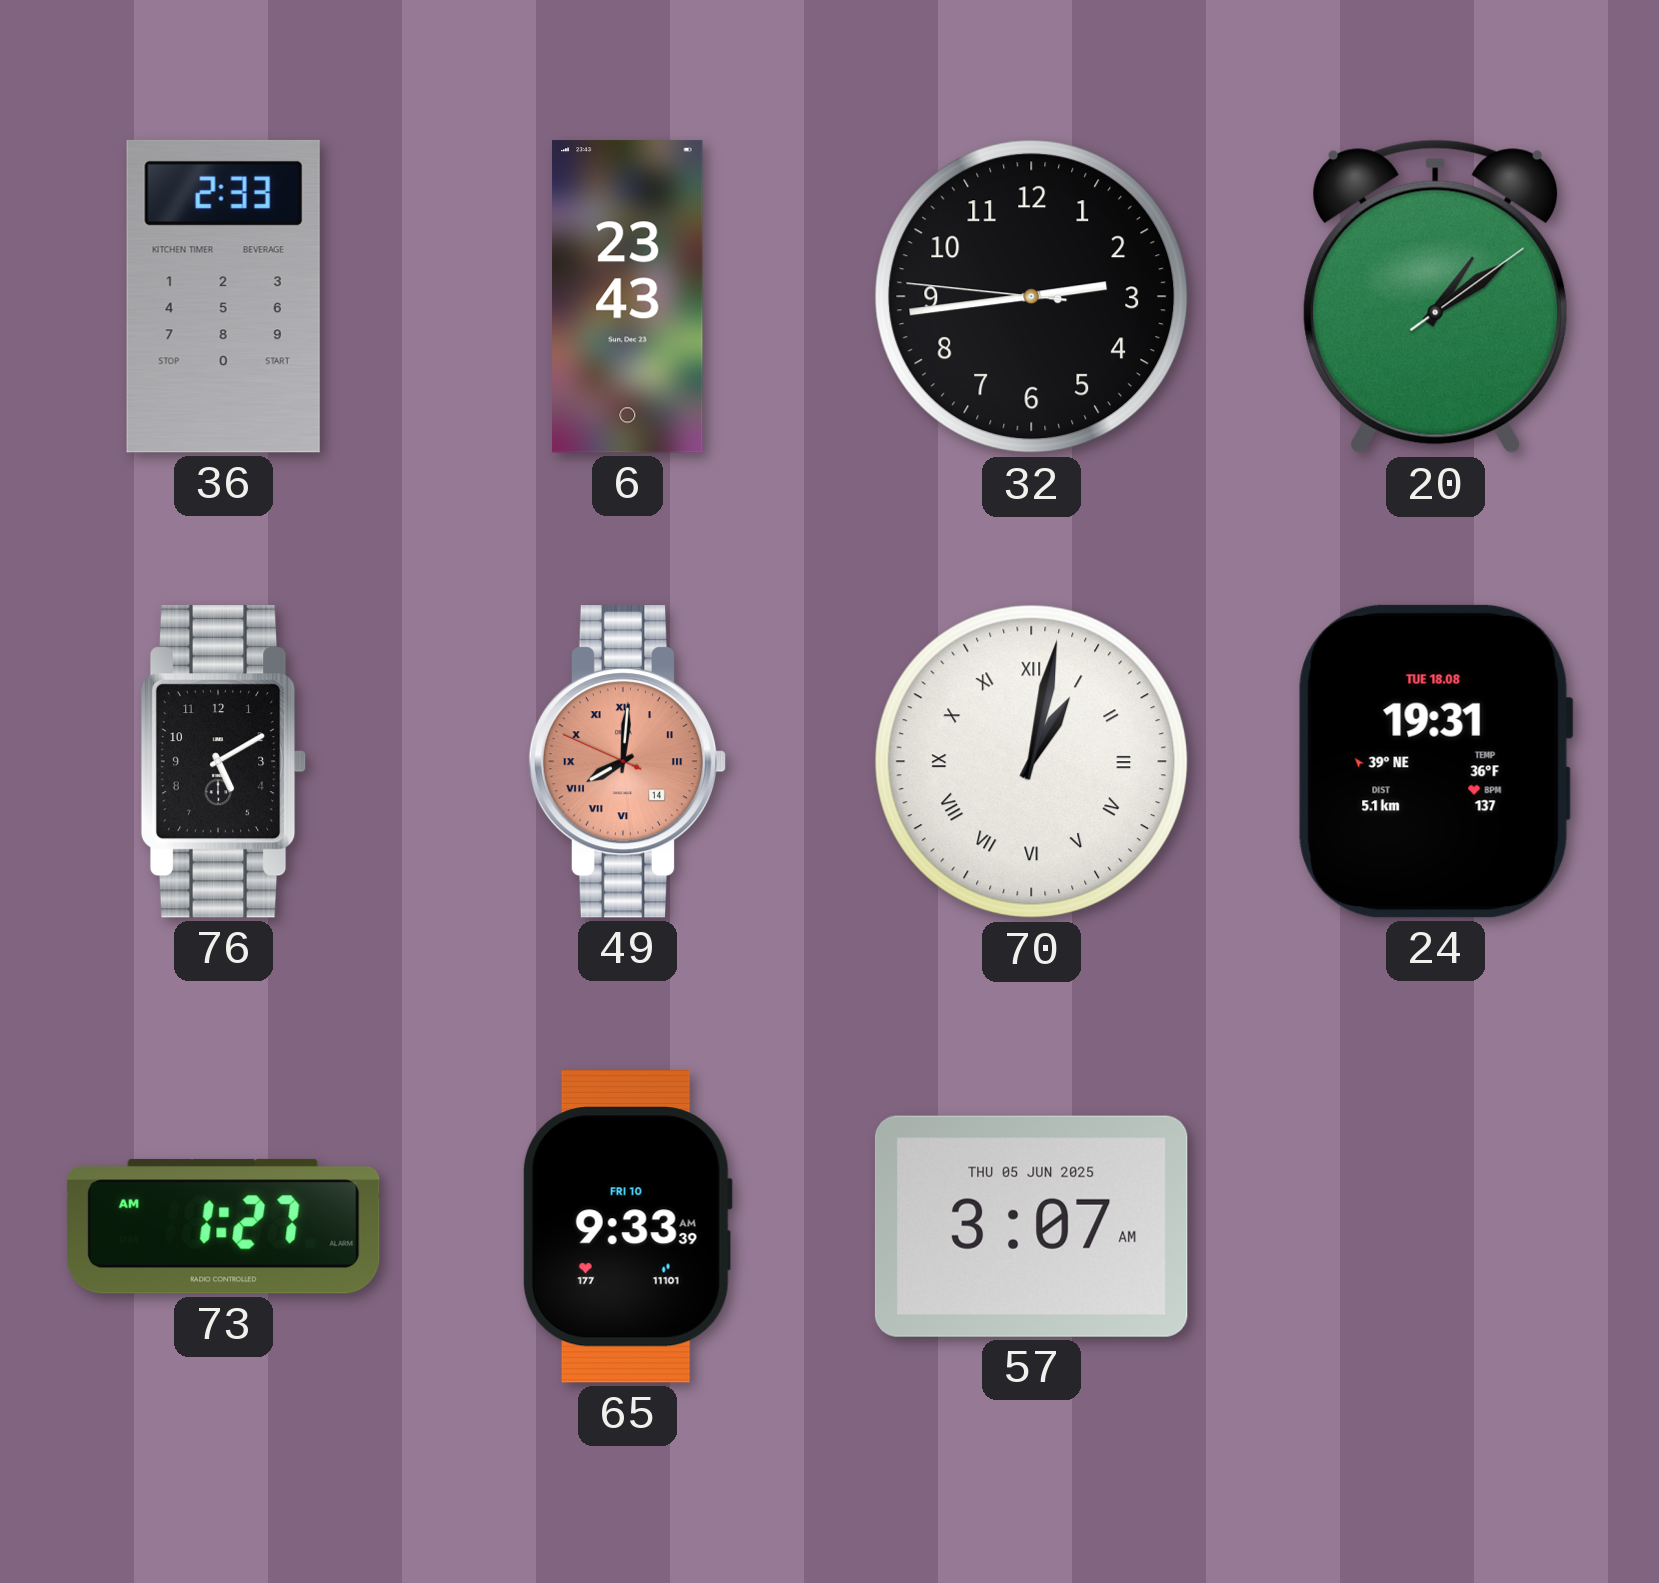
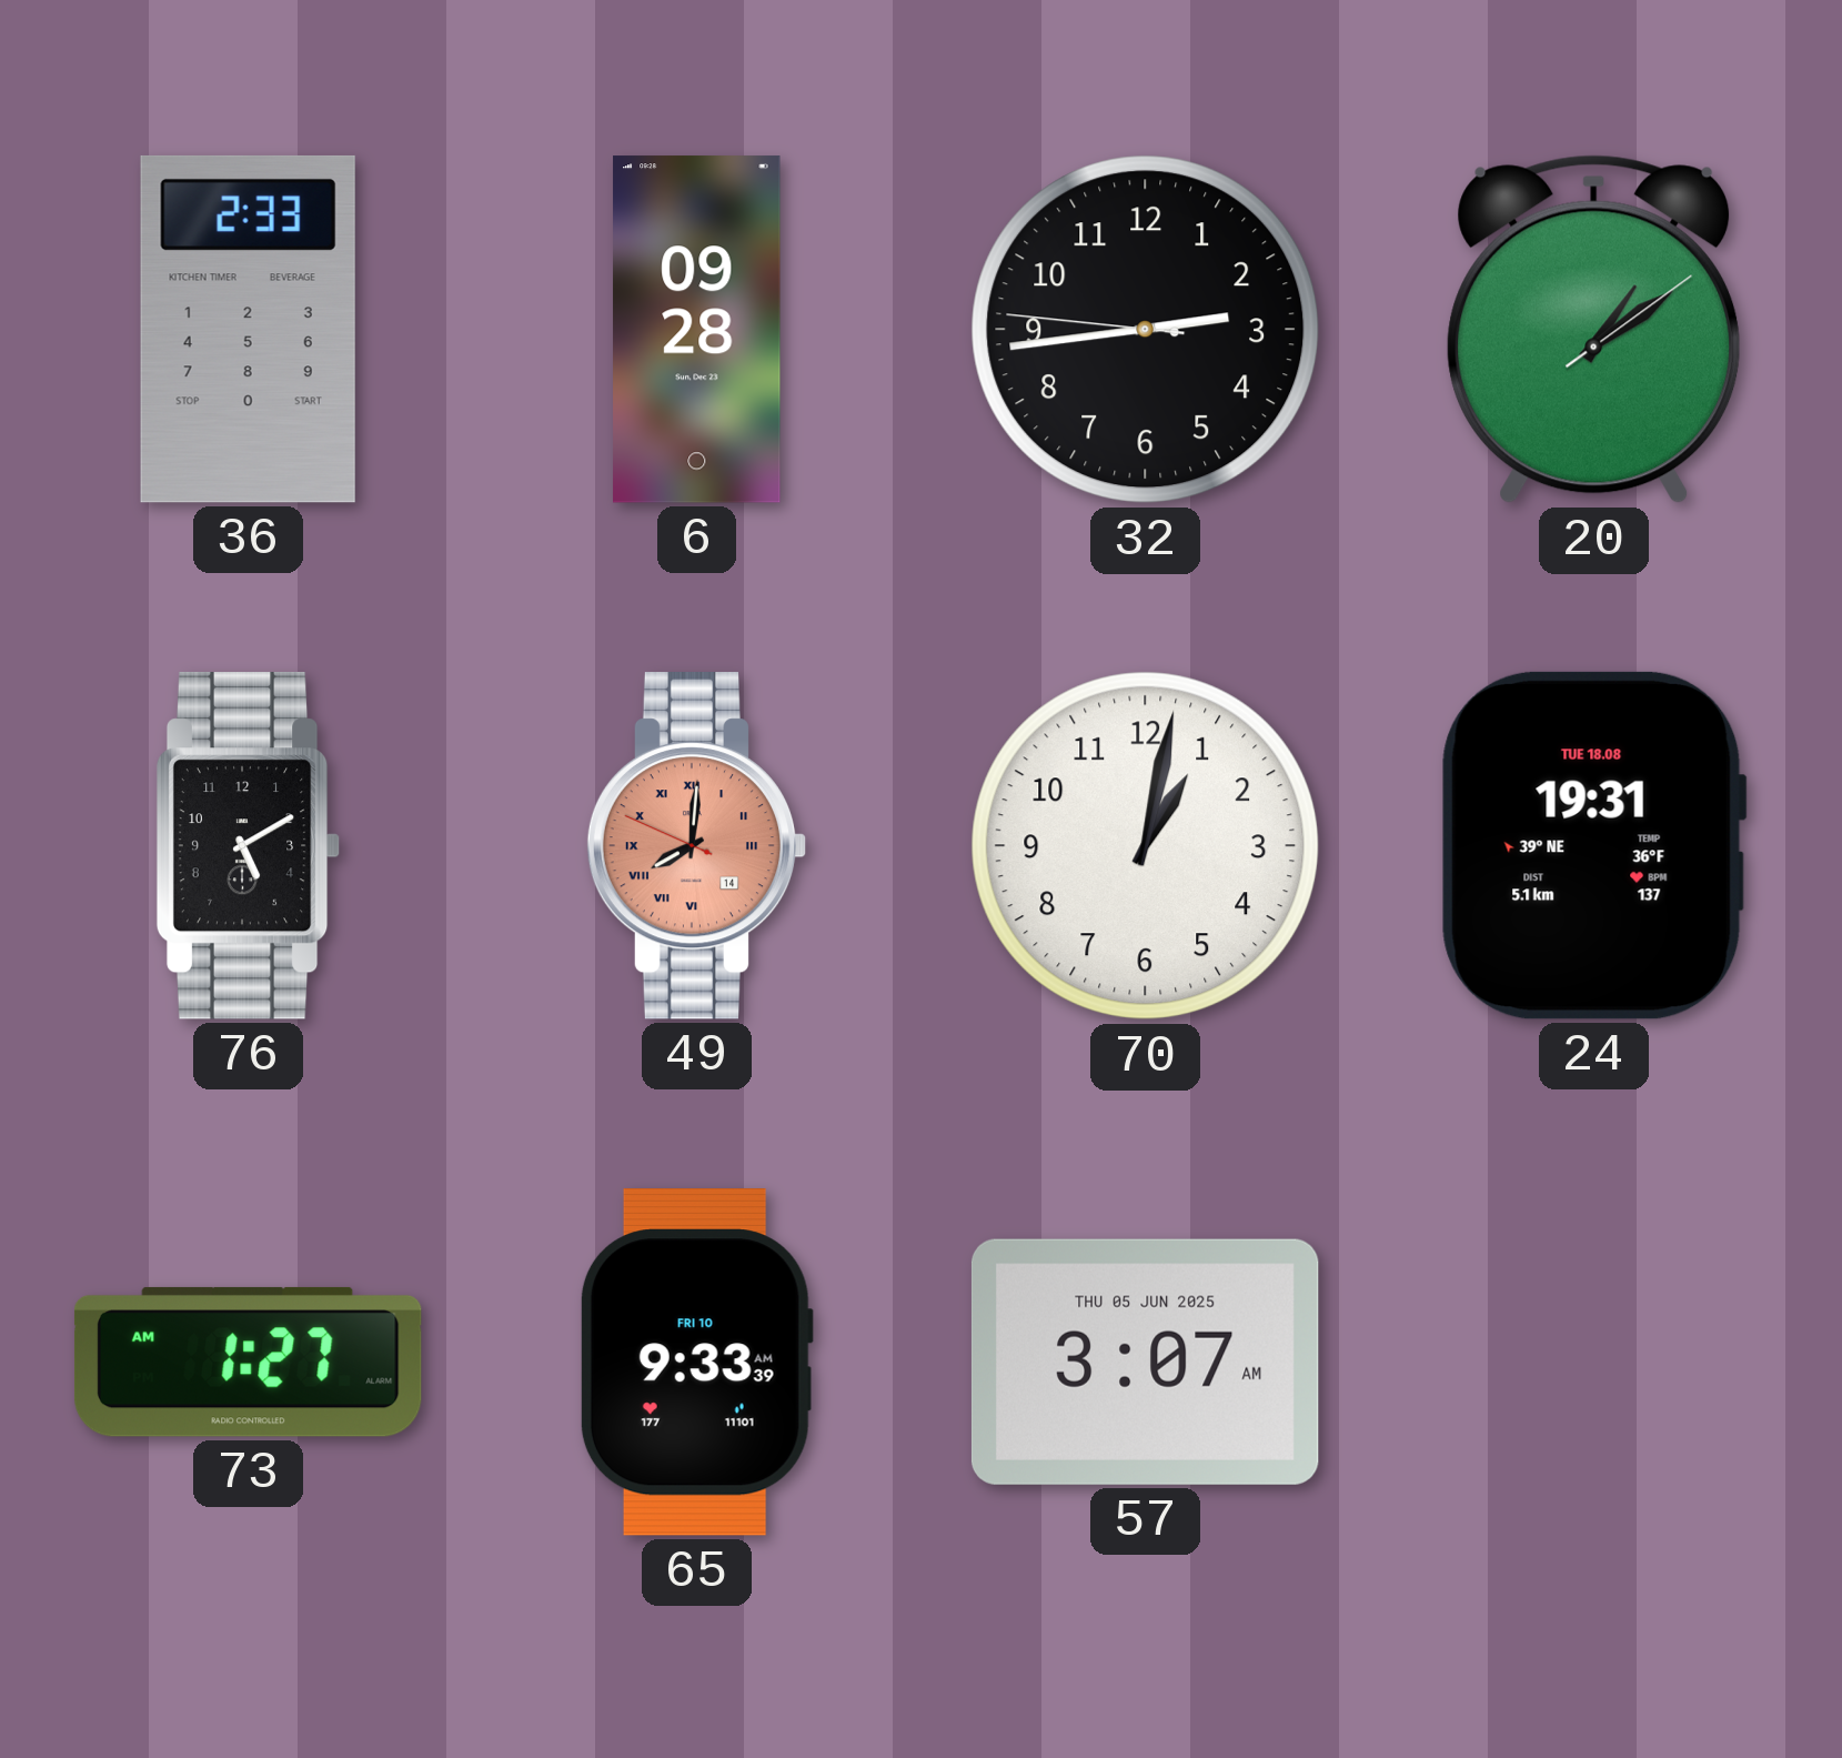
6: 23:43 -> 09:28
70 numerals: Roman -> Arabic
